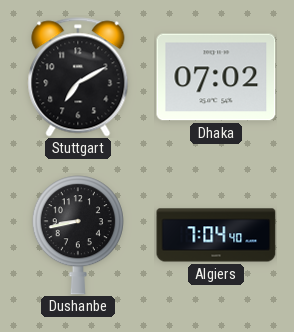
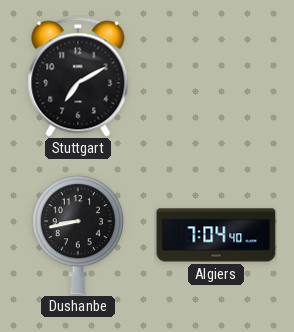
Dhaka: 07:02 -> none
